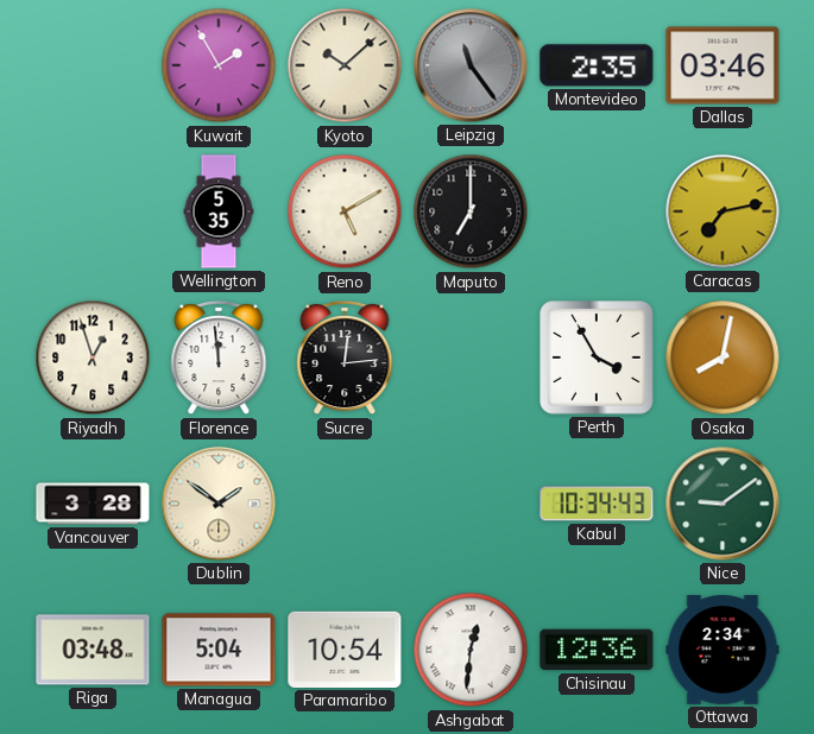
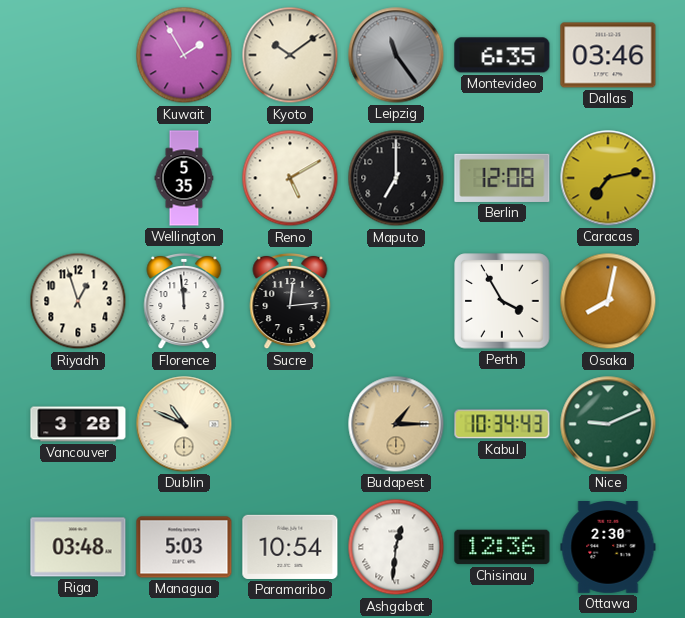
Kyoto: 10:08 -> 10:09
Montevideo: 2:35 -> 6:35
Berlin: none -> 12:08
Dublin: 1:51 -> 10:49
Budapest: none -> 1:15
Nice: 9:09 -> 9:11
Managua: 5:04 -> 5:03
Ottawa: 2:34 -> 2:30
